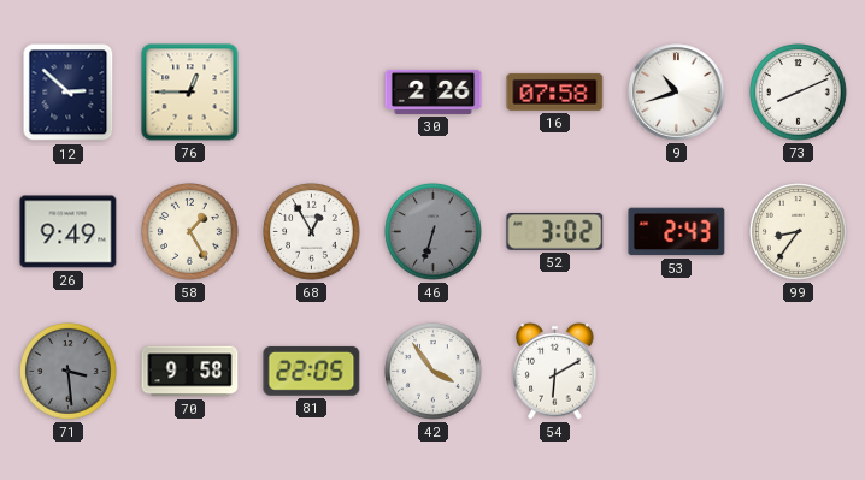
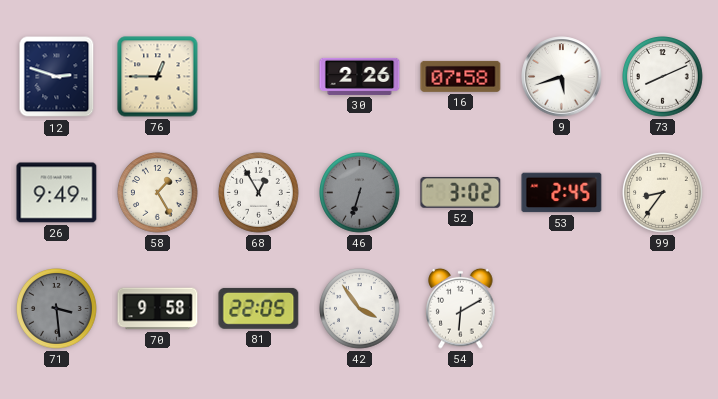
12: 2:52 -> 2:48
9: 10:42 -> 5:42
53: 2:43 -> 2:45
